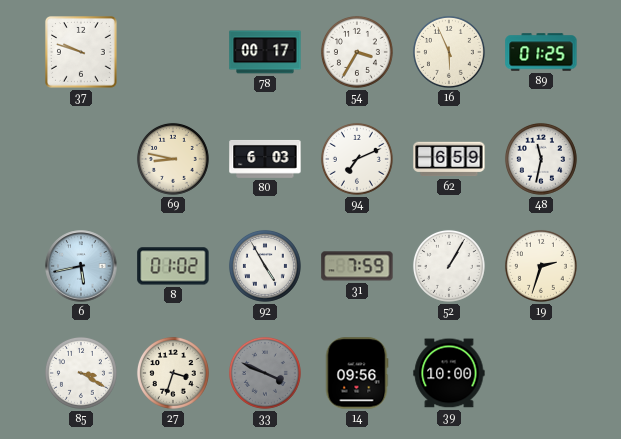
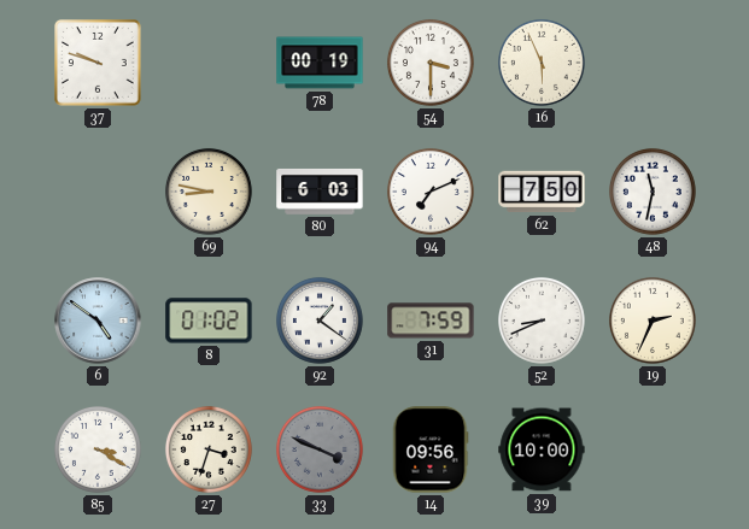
78: 00:17 -> 00:19
54: 3:35 -> 3:30
89: 01:25 -> none
62: 6:59 -> 7:50
6: 5:43 -> 4:51
92: 4:55 -> 1:21
52: 1:05 -> 8:41
19: 2:33 -> 2:34
